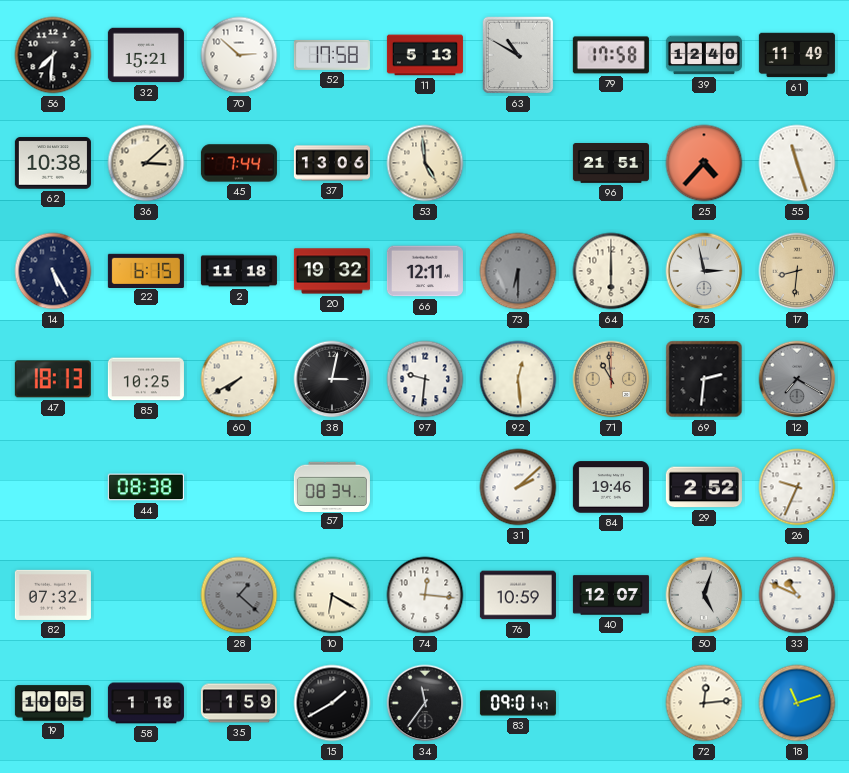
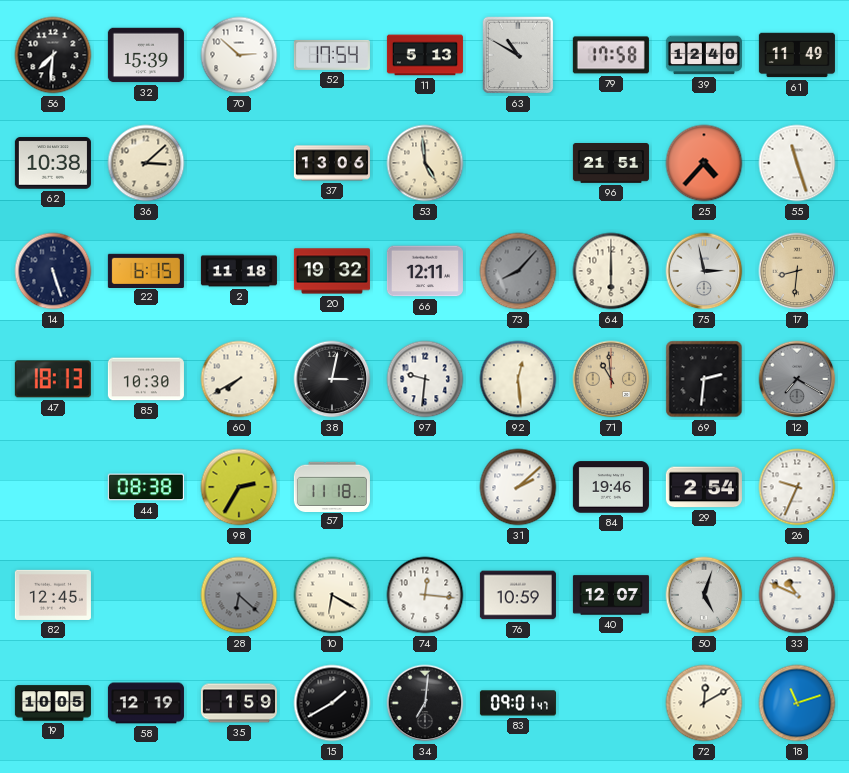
32: 15:21 -> 15:39
52: 17:58 -> 17:54
45: 7:44 -> none
14: 5:25 -> 5:27
73: 6:30 -> 8:07
85: 10:25 -> 10:30
98: none -> 2:35
57: 08:34 -> 11:18
29: 2:52 -> 2:54
82: 07:32 -> 12:45
28: 1:22 -> 6:22
58: 1:18 -> 12:19
34: 11:36 -> 7:01
72: 12:14 -> 12:10
